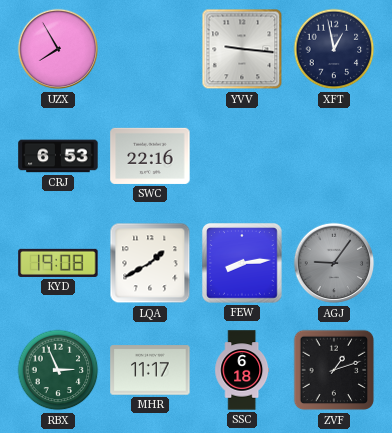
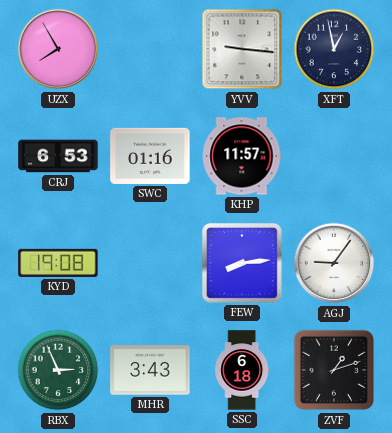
SWC: 22:16 -> 01:16
KHP: none -> 11:57
LQA: 1:40 -> none
AGJ dial: grey -> white
MHR: 11:17 -> 3:43
